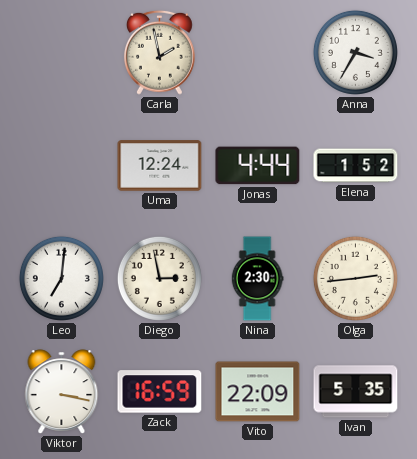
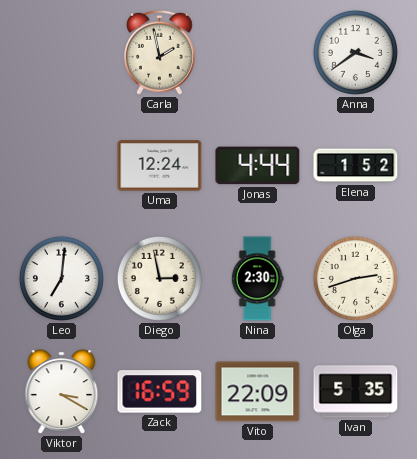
Anna: 3:35 -> 3:39
Olga: 2:44 -> 2:42
Viktor: 3:17 -> 3:20
